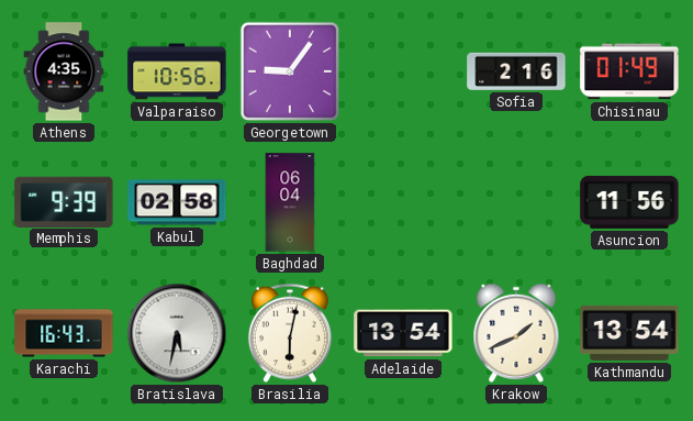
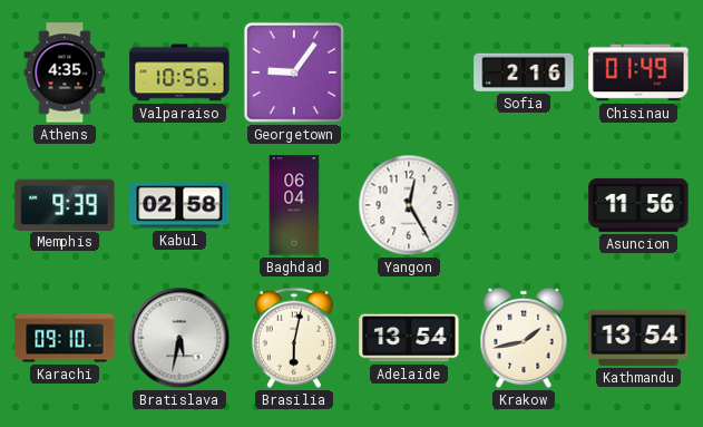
Yangon: none -> 12:25
Karachi: 16:43 -> 09:10
Krakow: 1:41 -> 1:43
